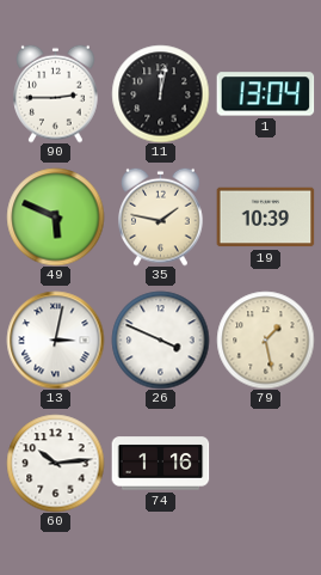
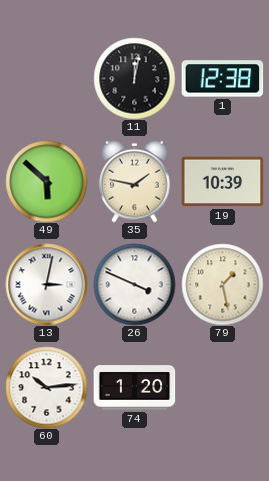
90: 2:45 -> none
1: 13:04 -> 12:38
49: 5:49 -> 5:52
74: 1:16 -> 1:20
